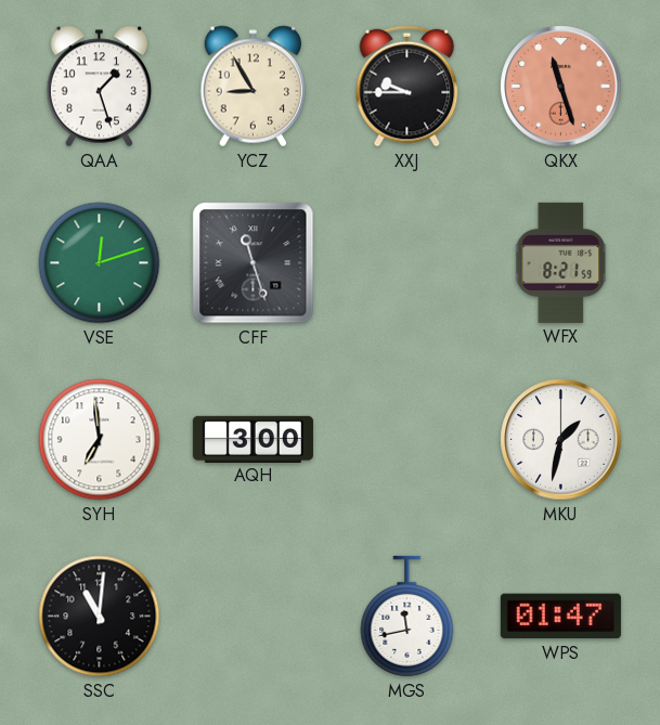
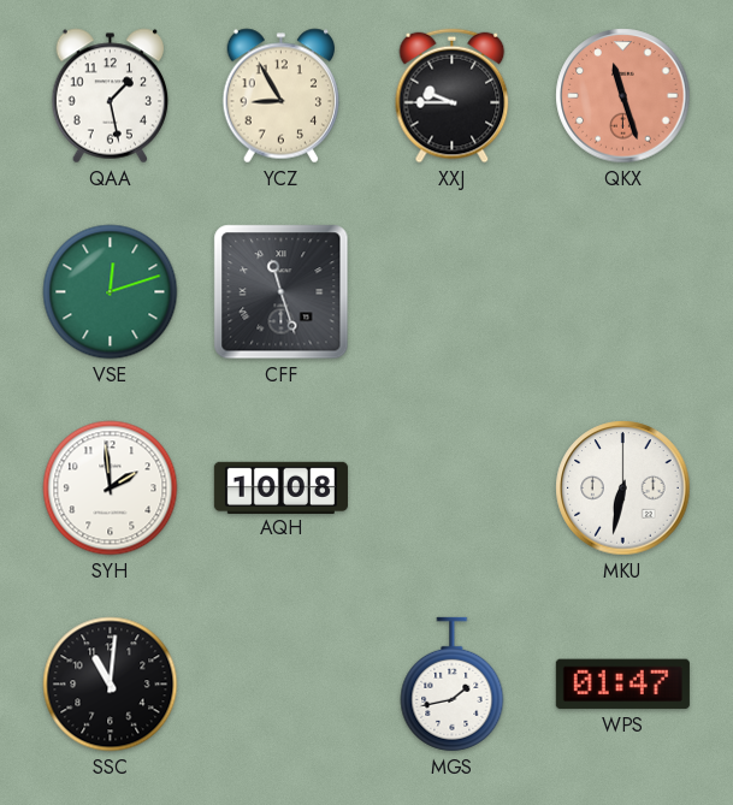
QAA: 1:27 -> 1:28
WFX: 8:21 -> none
SYH: 6:59 -> 1:59
AQH: 3:00 -> 10:08
MKU: 1:32 -> 6:32
MGS: 11:43 -> 1:43
